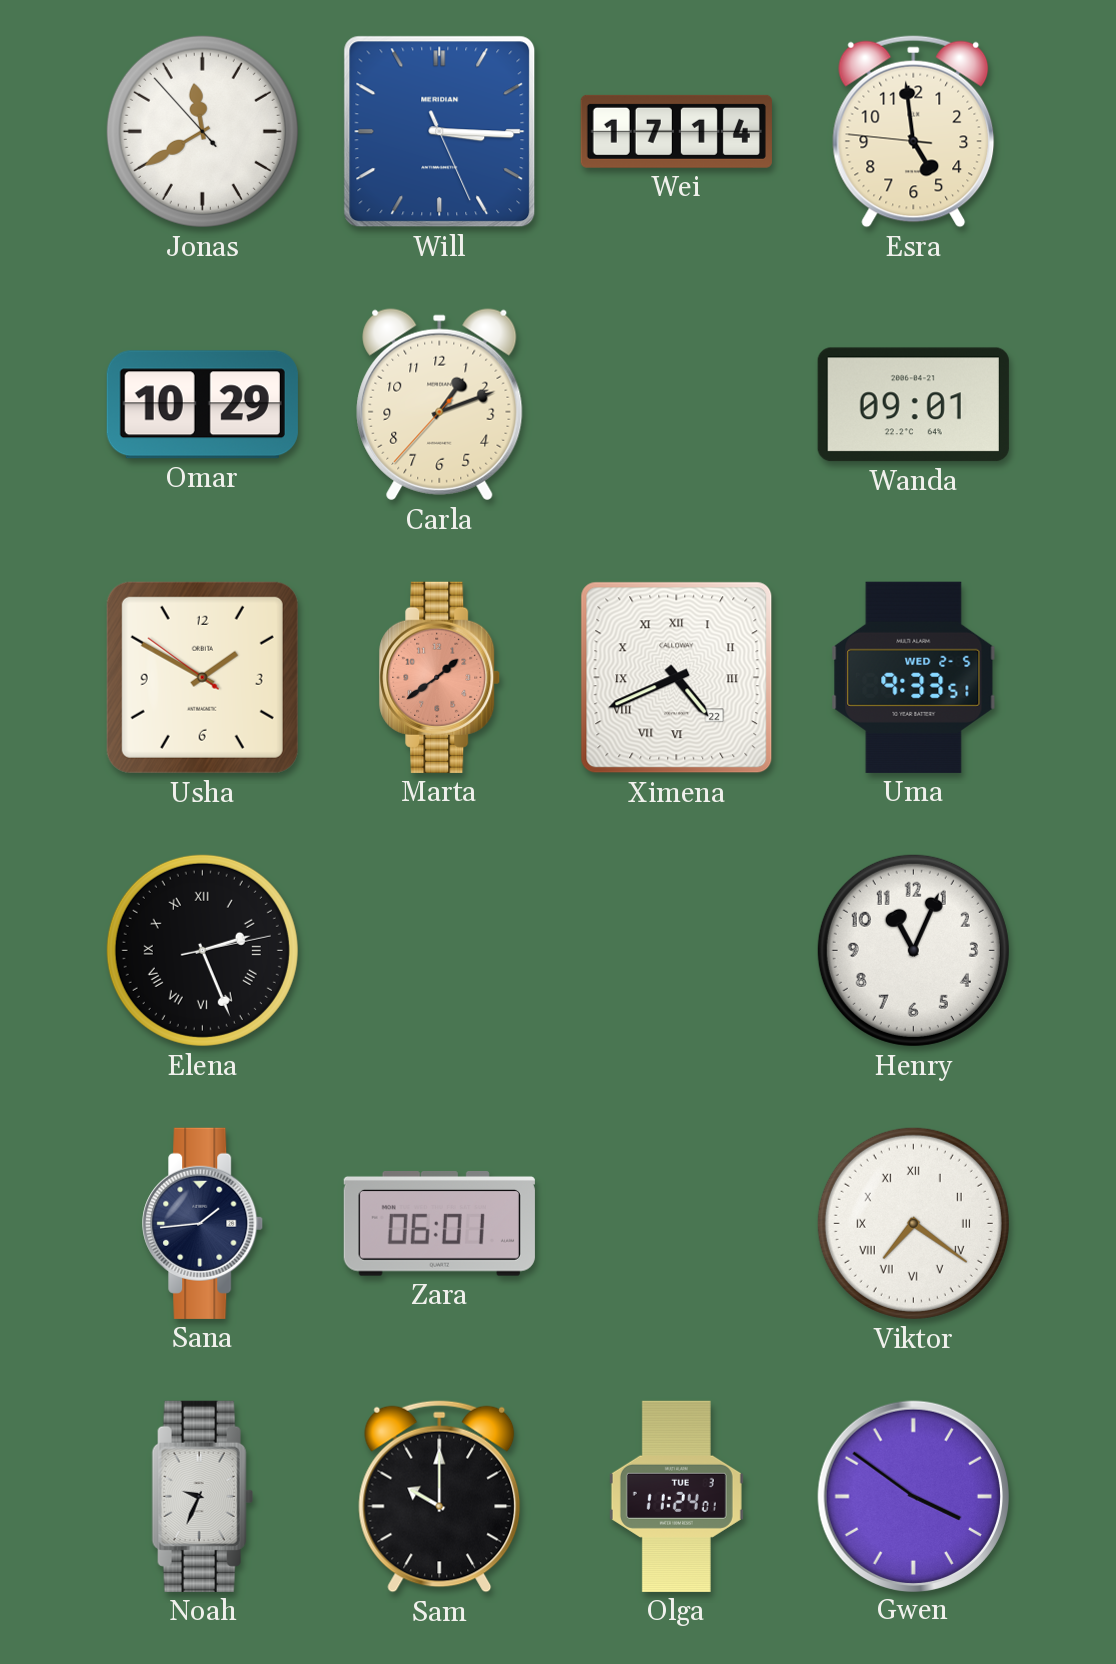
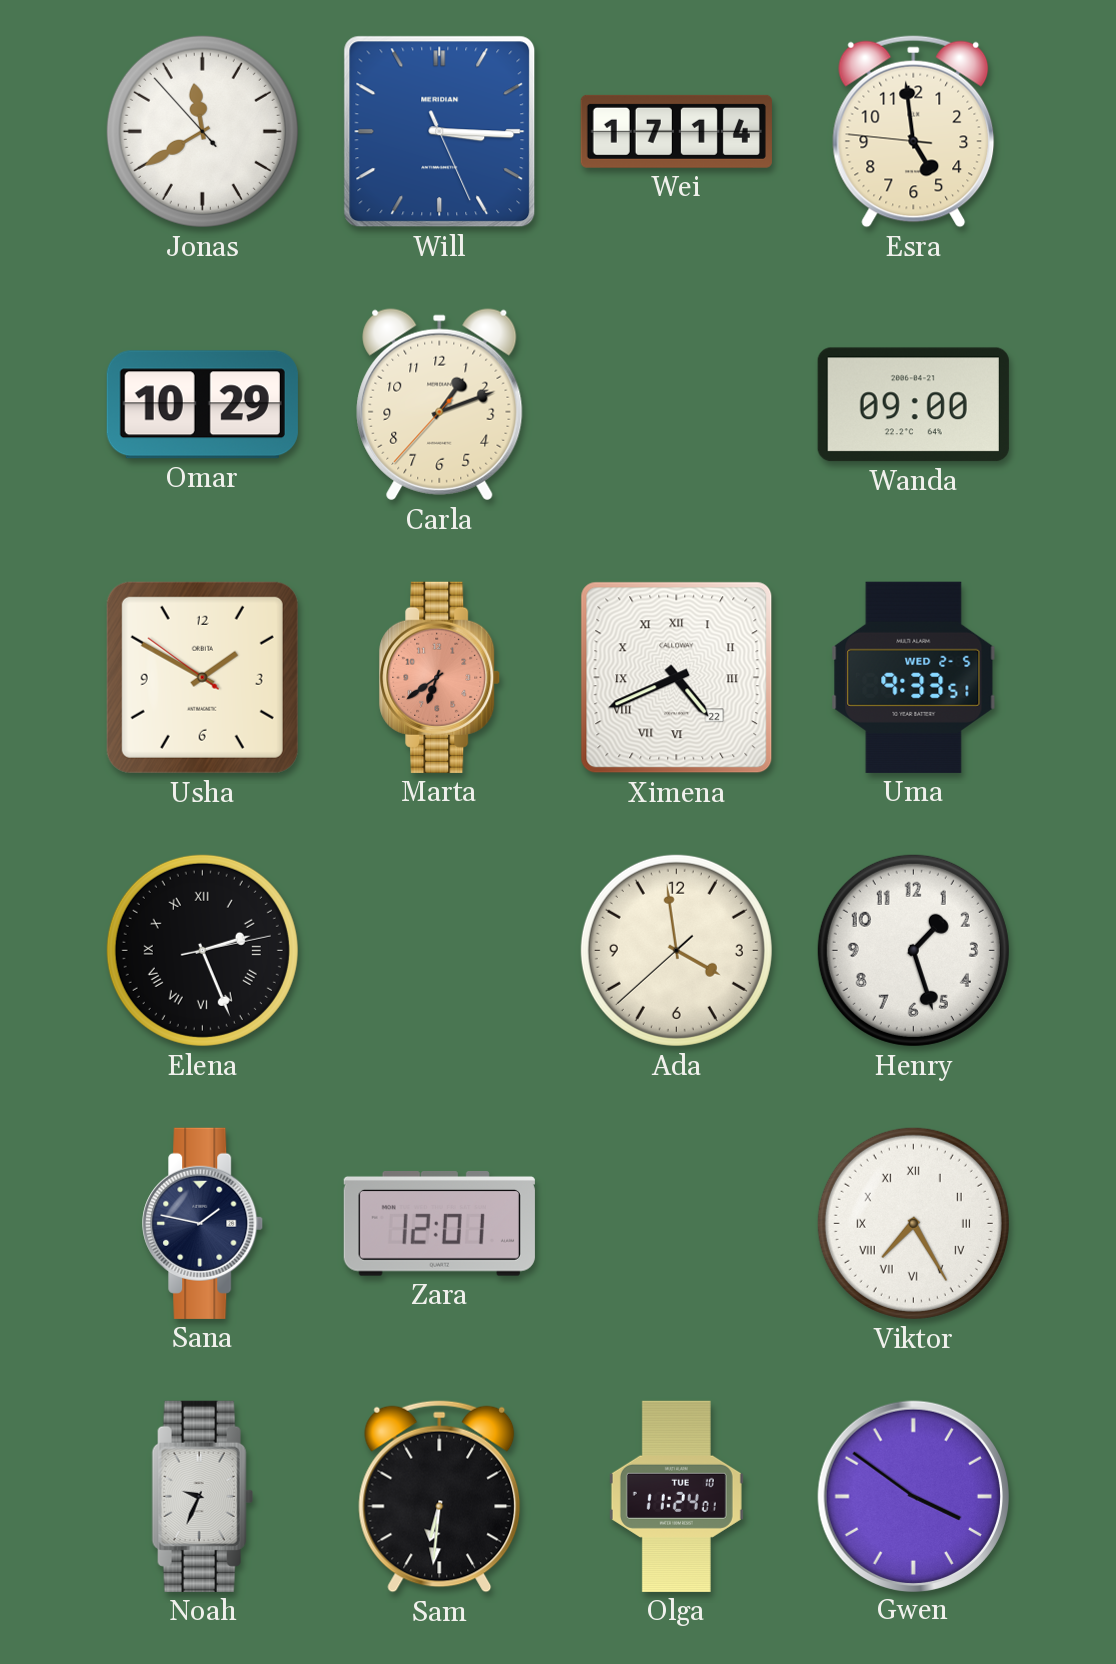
Wanda: 09:01 -> 09:00
Marta: 1:39 -> 6:39
Ada: none -> 3:58
Henry: 11:04 -> 1:27
Sana: 1:44 -> 1:47
Zara: 06:01 -> 12:01
Viktor: 7:21 -> 7:25
Sam: 10:00 -> 6:31
Olga date: TUE 3 -> TUE 10
